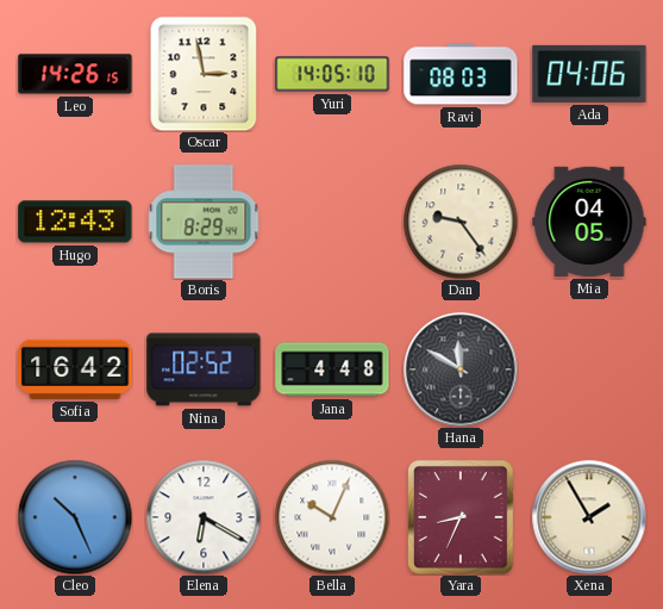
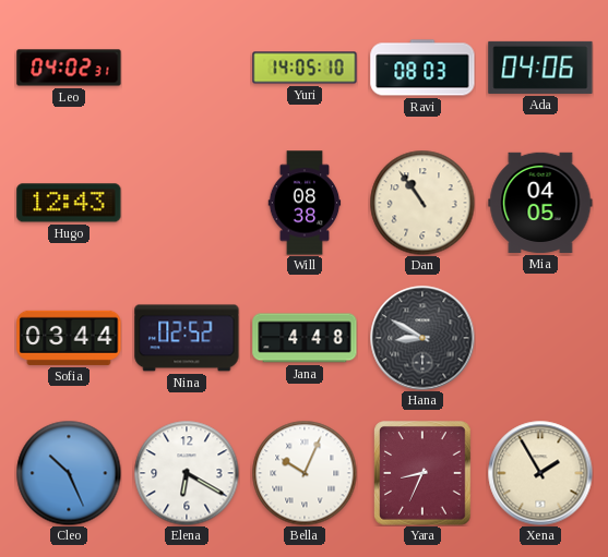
Leo: 14:26 -> 04:02
Oscar: 2:58 -> none
Boris: 8:29 -> none
Will: none -> 08:38
Dan: 9:24 -> 10:54
Sofia: 16:42 -> 03:44
Hana: 11:50 -> 8:50
